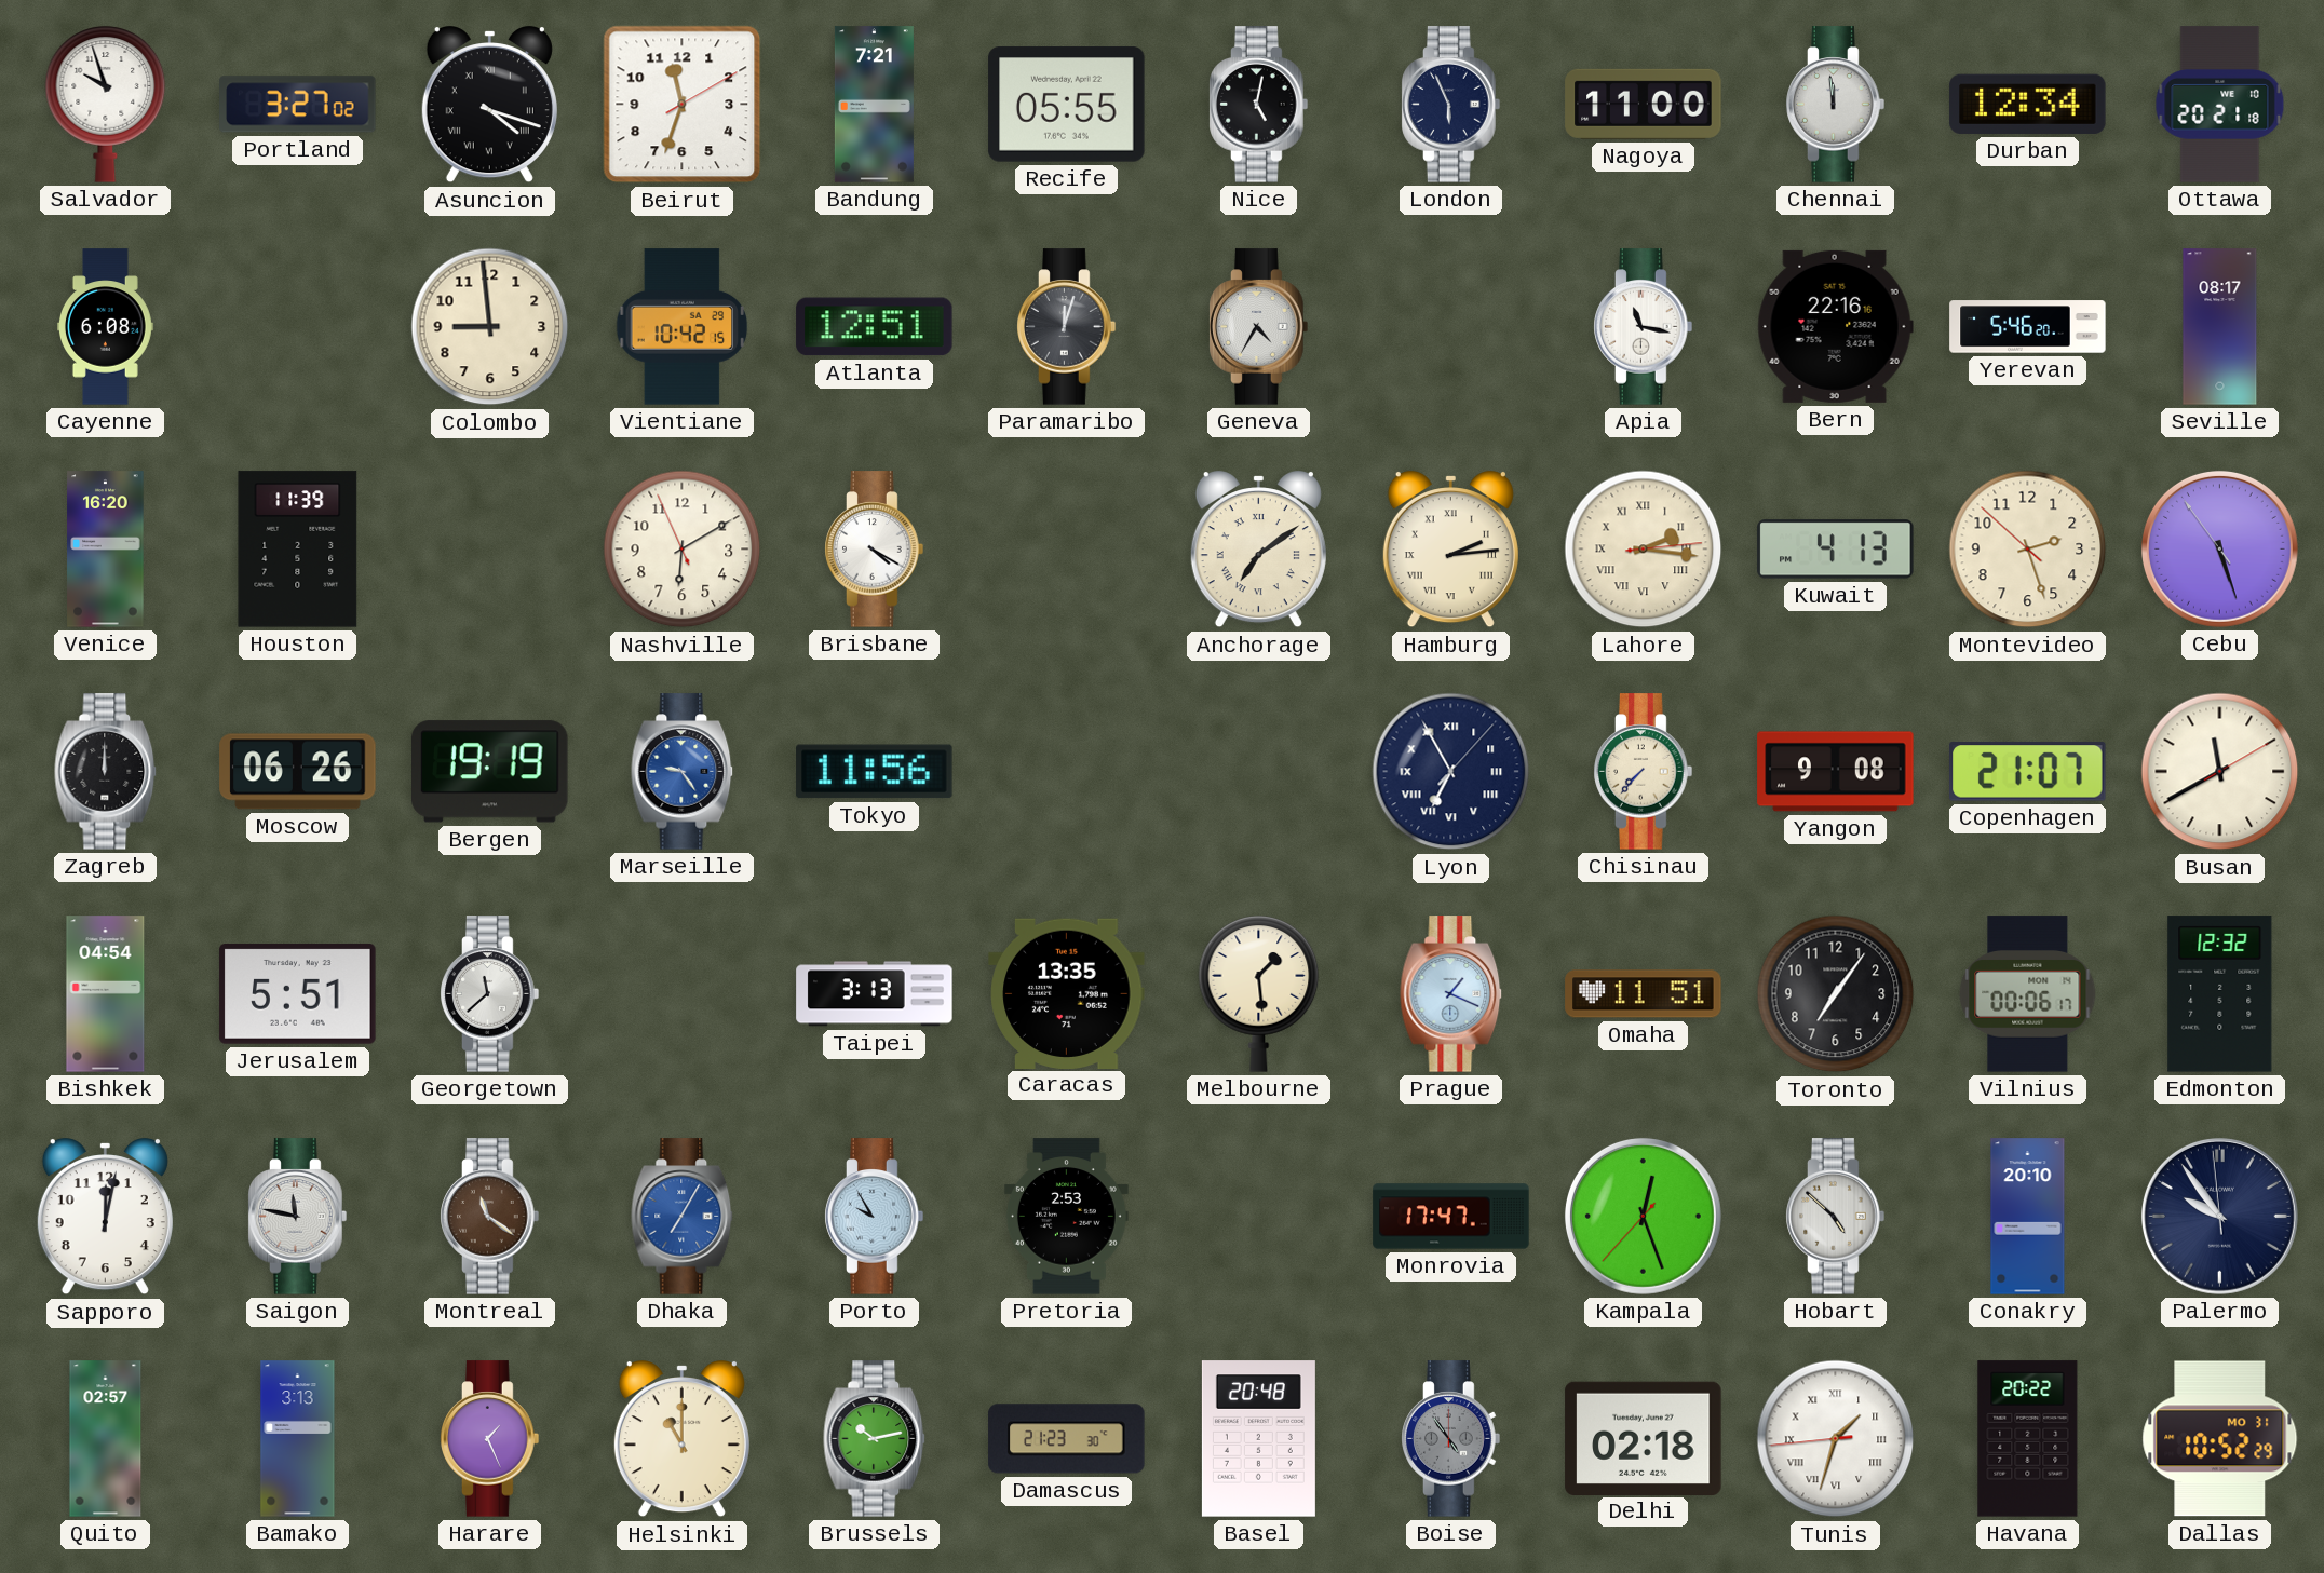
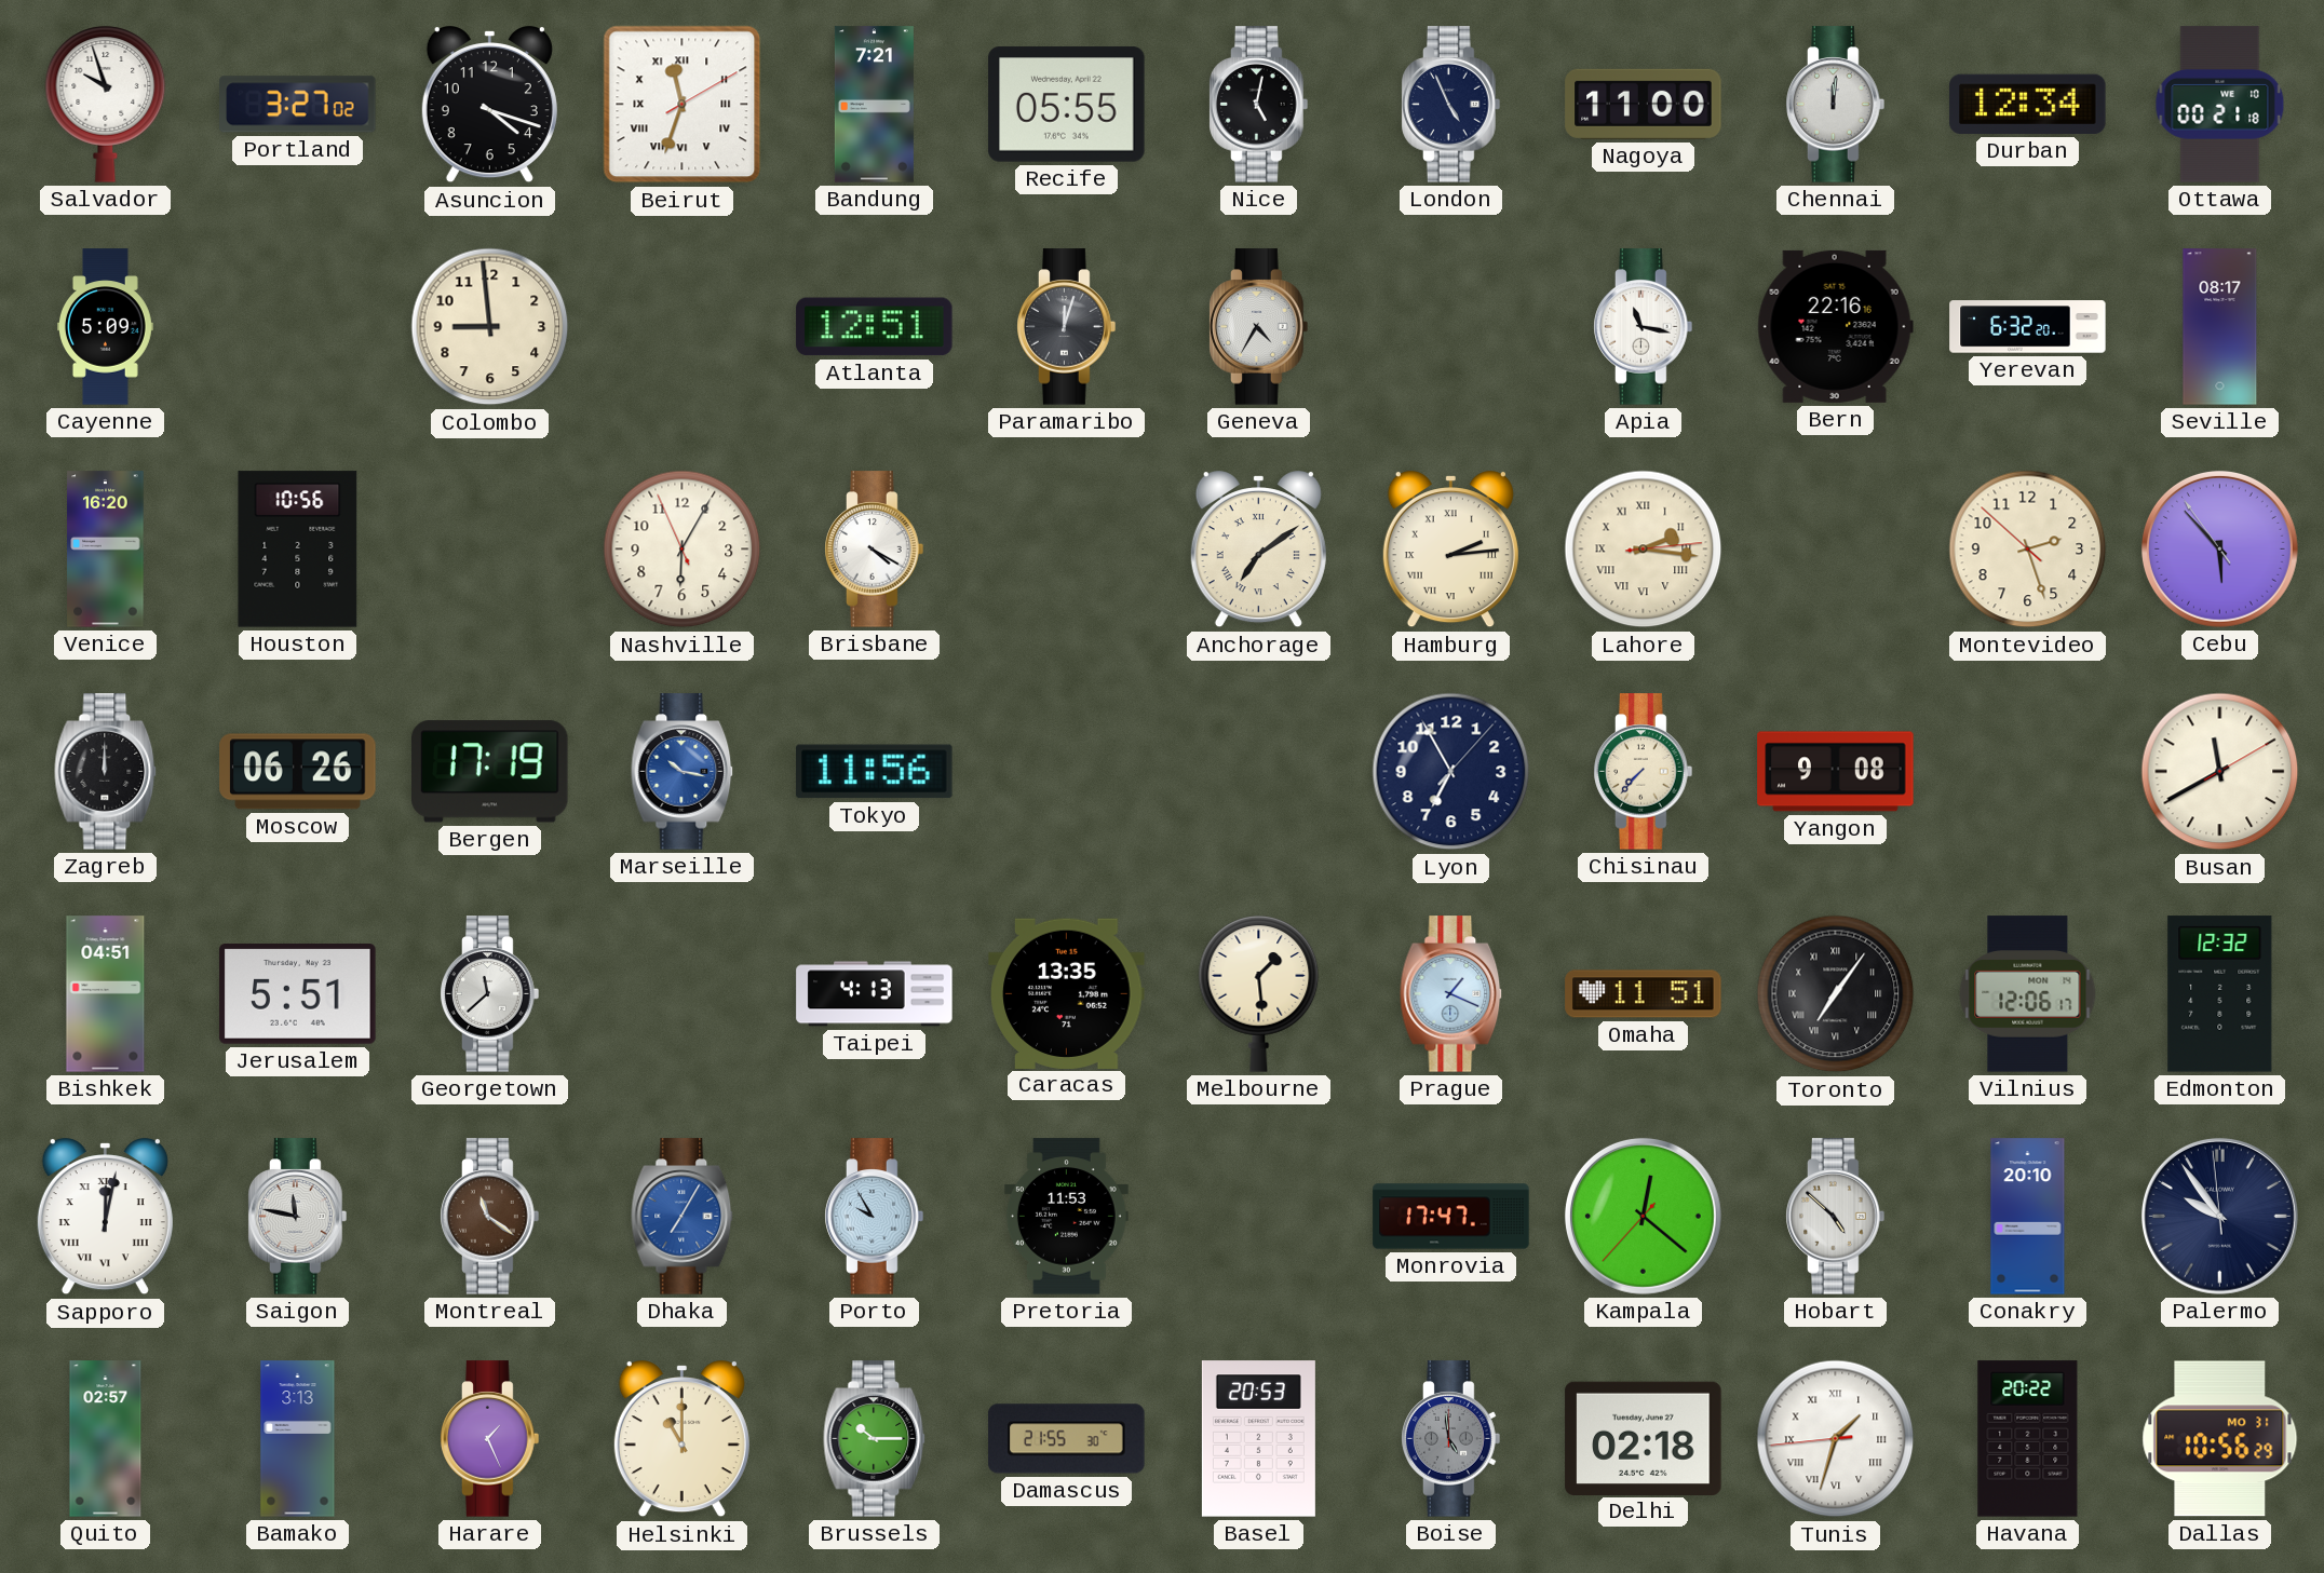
Asuncion numerals: Roman -> Arabic
Beirut numerals: Arabic -> Roman
London: 5:56 -> 4:56
Chennai: 11:59 -> 12:01
Ottawa: 20:21 -> 00:21
Cayenne: 6:08 -> 5:09
Vientiane: 10:42 -> none
Yerevan: 5:46 -> 6:32
Houston: 11:39 -> 10:56
Nashville: 6:09 -> 6:04
Kuwait: 4:13 -> none
Cebu: 5:26 -> 5:52
Bergen: 19:19 -> 17:19
Marseille: 9:24 -> 10:17
Lyon numerals: Roman -> Arabic
Copenhagen: 21:07 -> none
Bishkek: 04:54 -> 04:51
Taipei: 3:13 -> 4:13
Toronto numerals: Arabic -> Roman
Vilnius: 00:06 -> 12:06
Sapporo numerals: Arabic -> Roman
Pretoria: 2:53 -> 11:53
Kampala: 12:26 -> 12:21
Brussels: 10:13 -> 10:15
Damascus: 21:23 -> 21:55
Basel: 20:48 -> 20:53
Boise: 4:54 -> 4:59
Dallas: 10:52 -> 10:56
